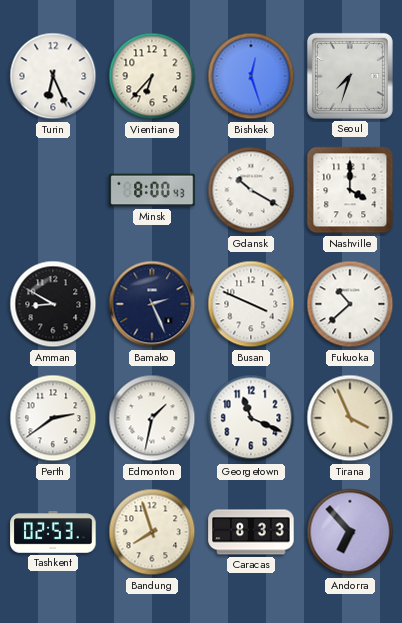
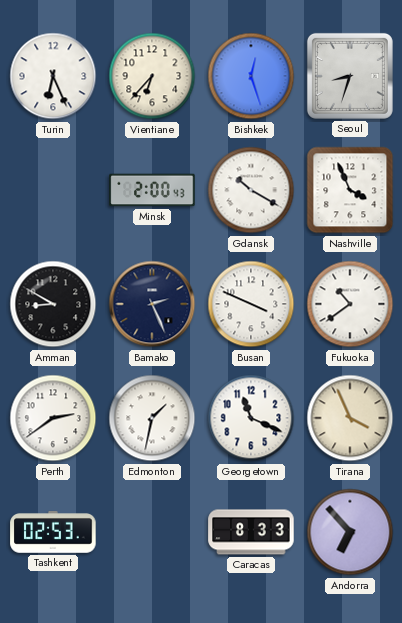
Seoul: 7:33 -> 8:33
Minsk: 8:00 -> 2:00
Nashville: 4:00 -> 3:56
Fukuoka: 10:38 -> 10:39
Bandung: 7:57 -> none
